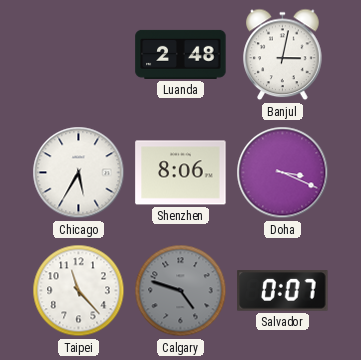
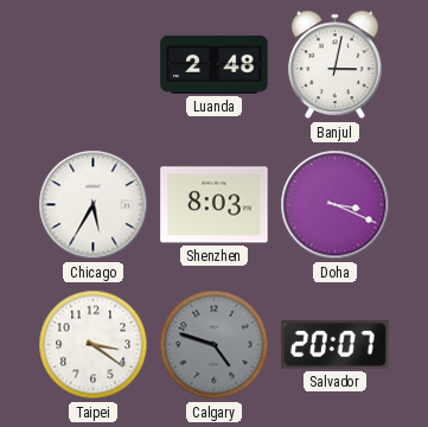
Shenzhen: 8:06 -> 8:03
Taipei: 11:23 -> 3:21
Salvador: 0:07 -> 20:07
